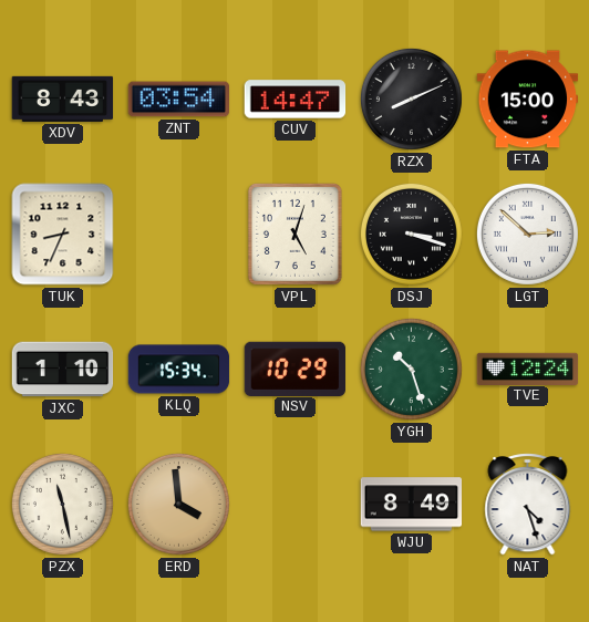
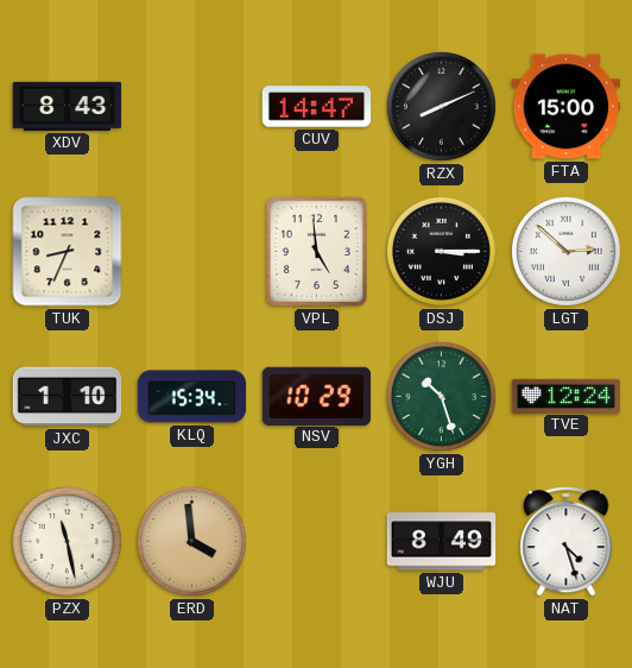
ZNT: 03:54 -> none
VPL: 5:03 -> 4:59
DSJ: 3:18 -> 3:15
